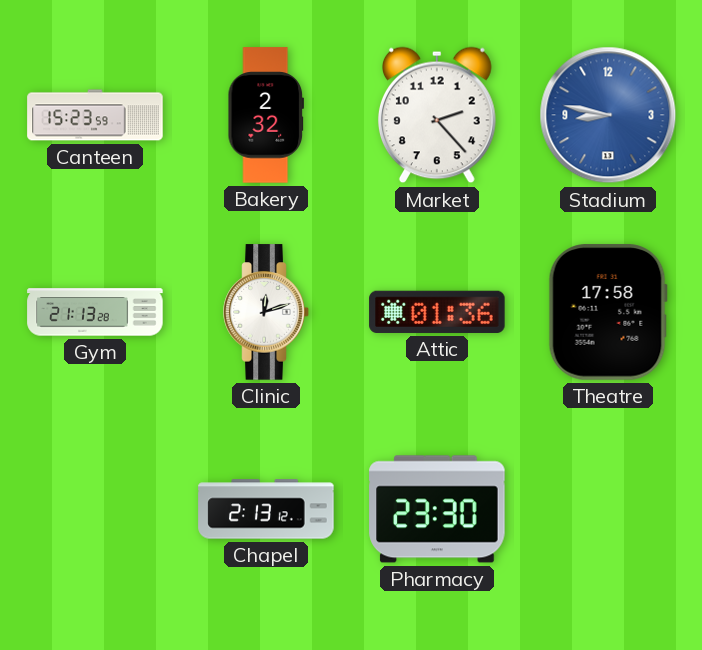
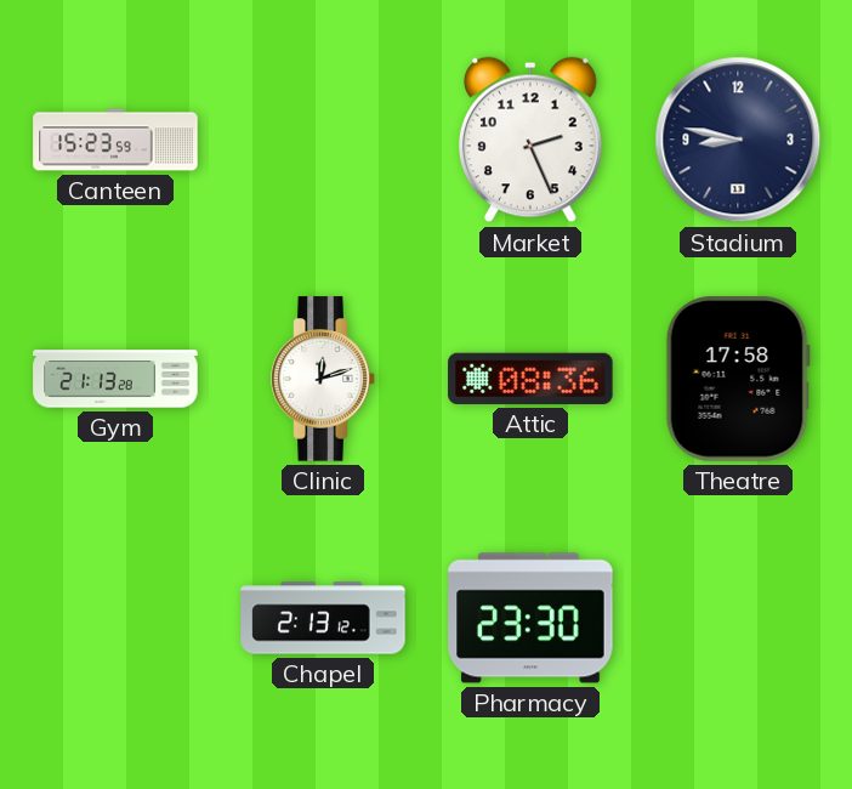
Bakery: 2:32 -> none
Market: 2:23 -> 2:26
Stadium dial: blue -> navy
Attic: 01:36 -> 08:36
